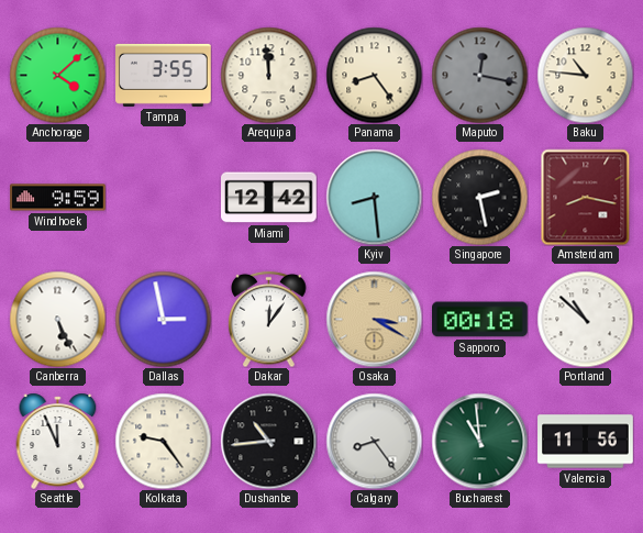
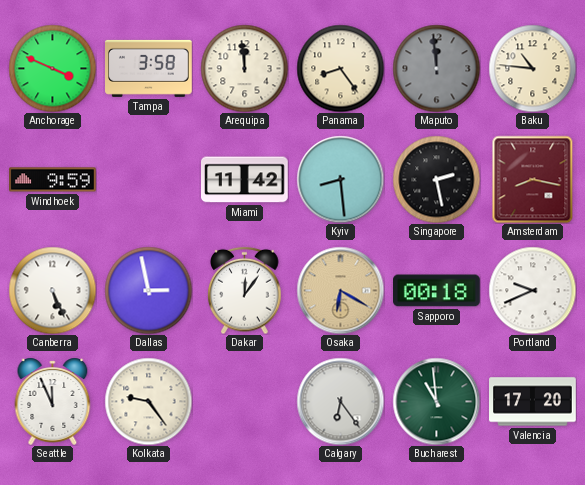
Anchorage: 4:08 -> 3:49
Tampa: 3:55 -> 3:58
Maputo: 12:17 -> 11:59
Miami: 12:42 -> 11:42
Osaka: 3:20 -> 6:20
Portland: 10:52 -> 9:41
Dushanbe: 10:44 -> none
Calgary: 8:24 -> 6:24
Valencia: 11:56 -> 17:20
